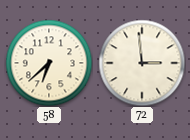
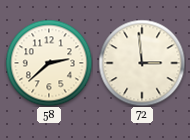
58: 6:38 -> 2:38
